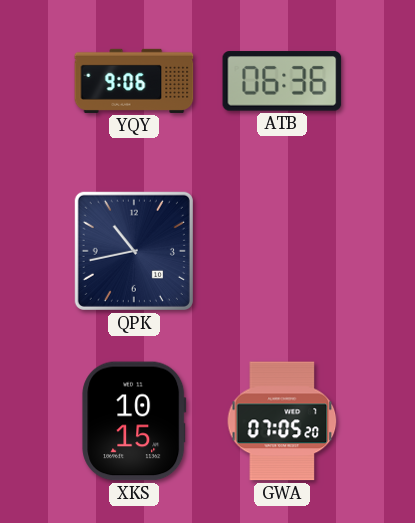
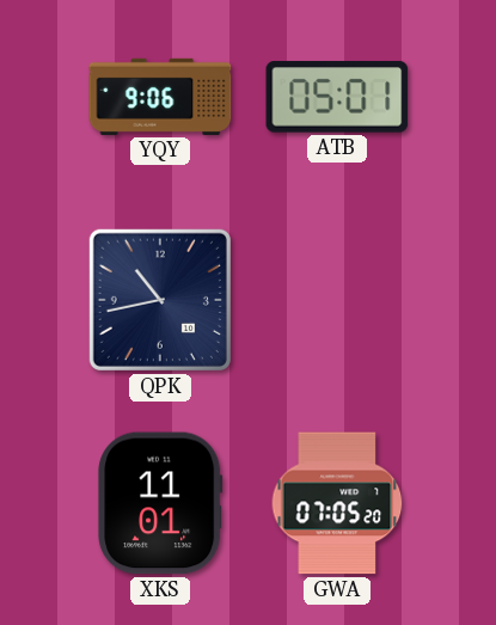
ATB: 06:36 -> 05:01
XKS: 10:15 -> 11:01
